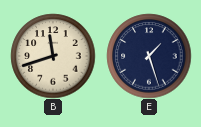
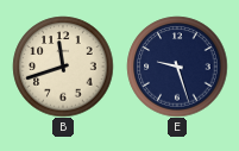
E: 1:27 -> 9:27
